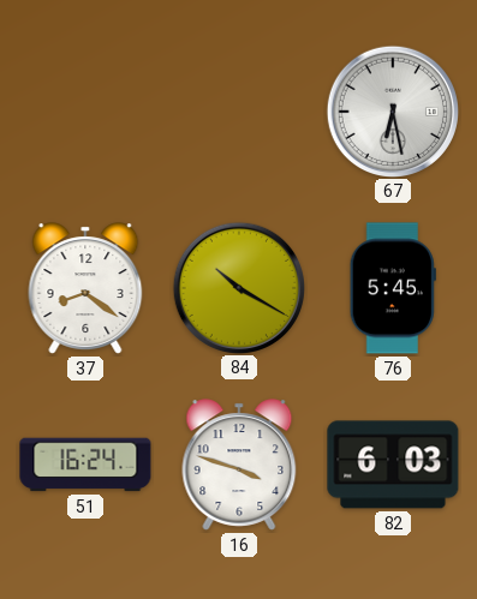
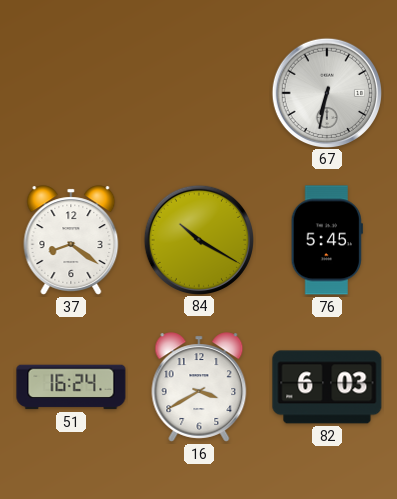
67: 6:28 -> 6:32
16: 3:48 -> 3:40
